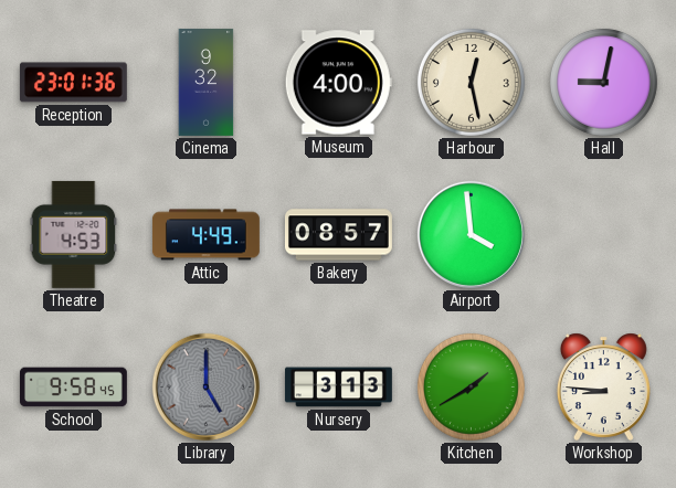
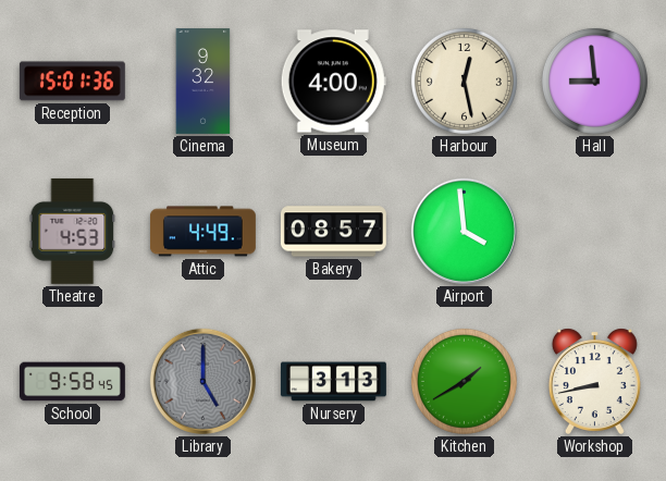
Reception: 23:01 -> 15:01
Hall: 9:02 -> 8:59
Workshop: 8:46 -> 8:43
